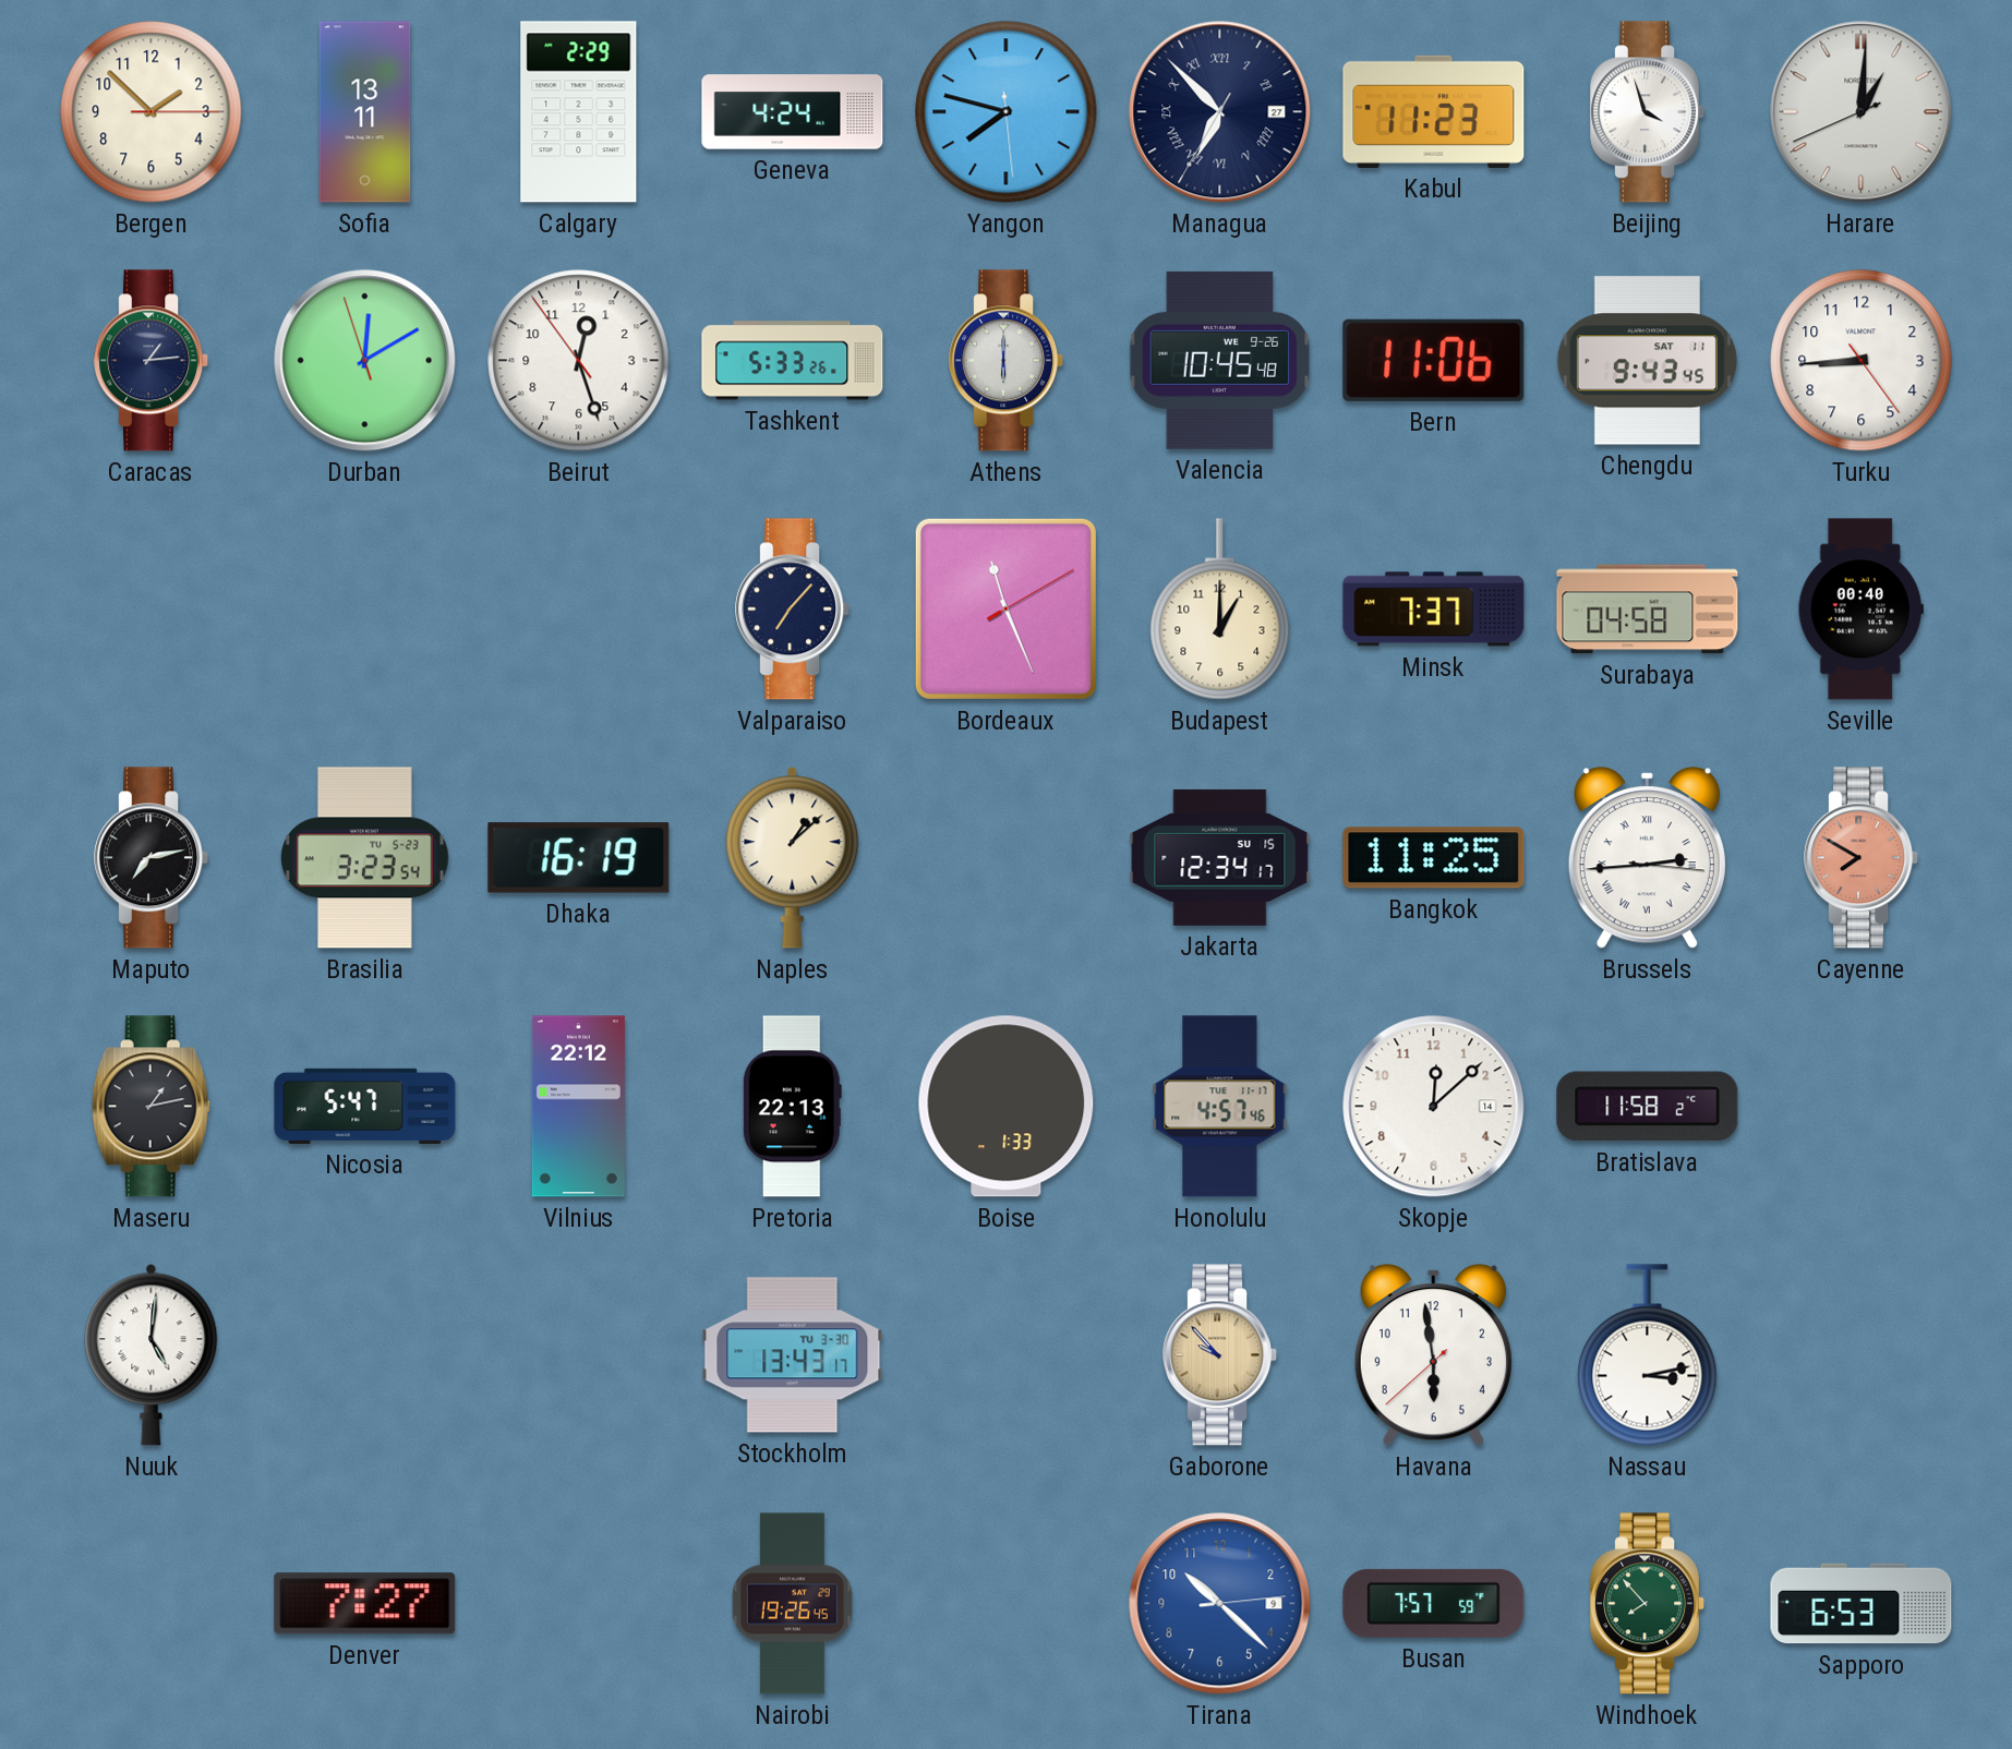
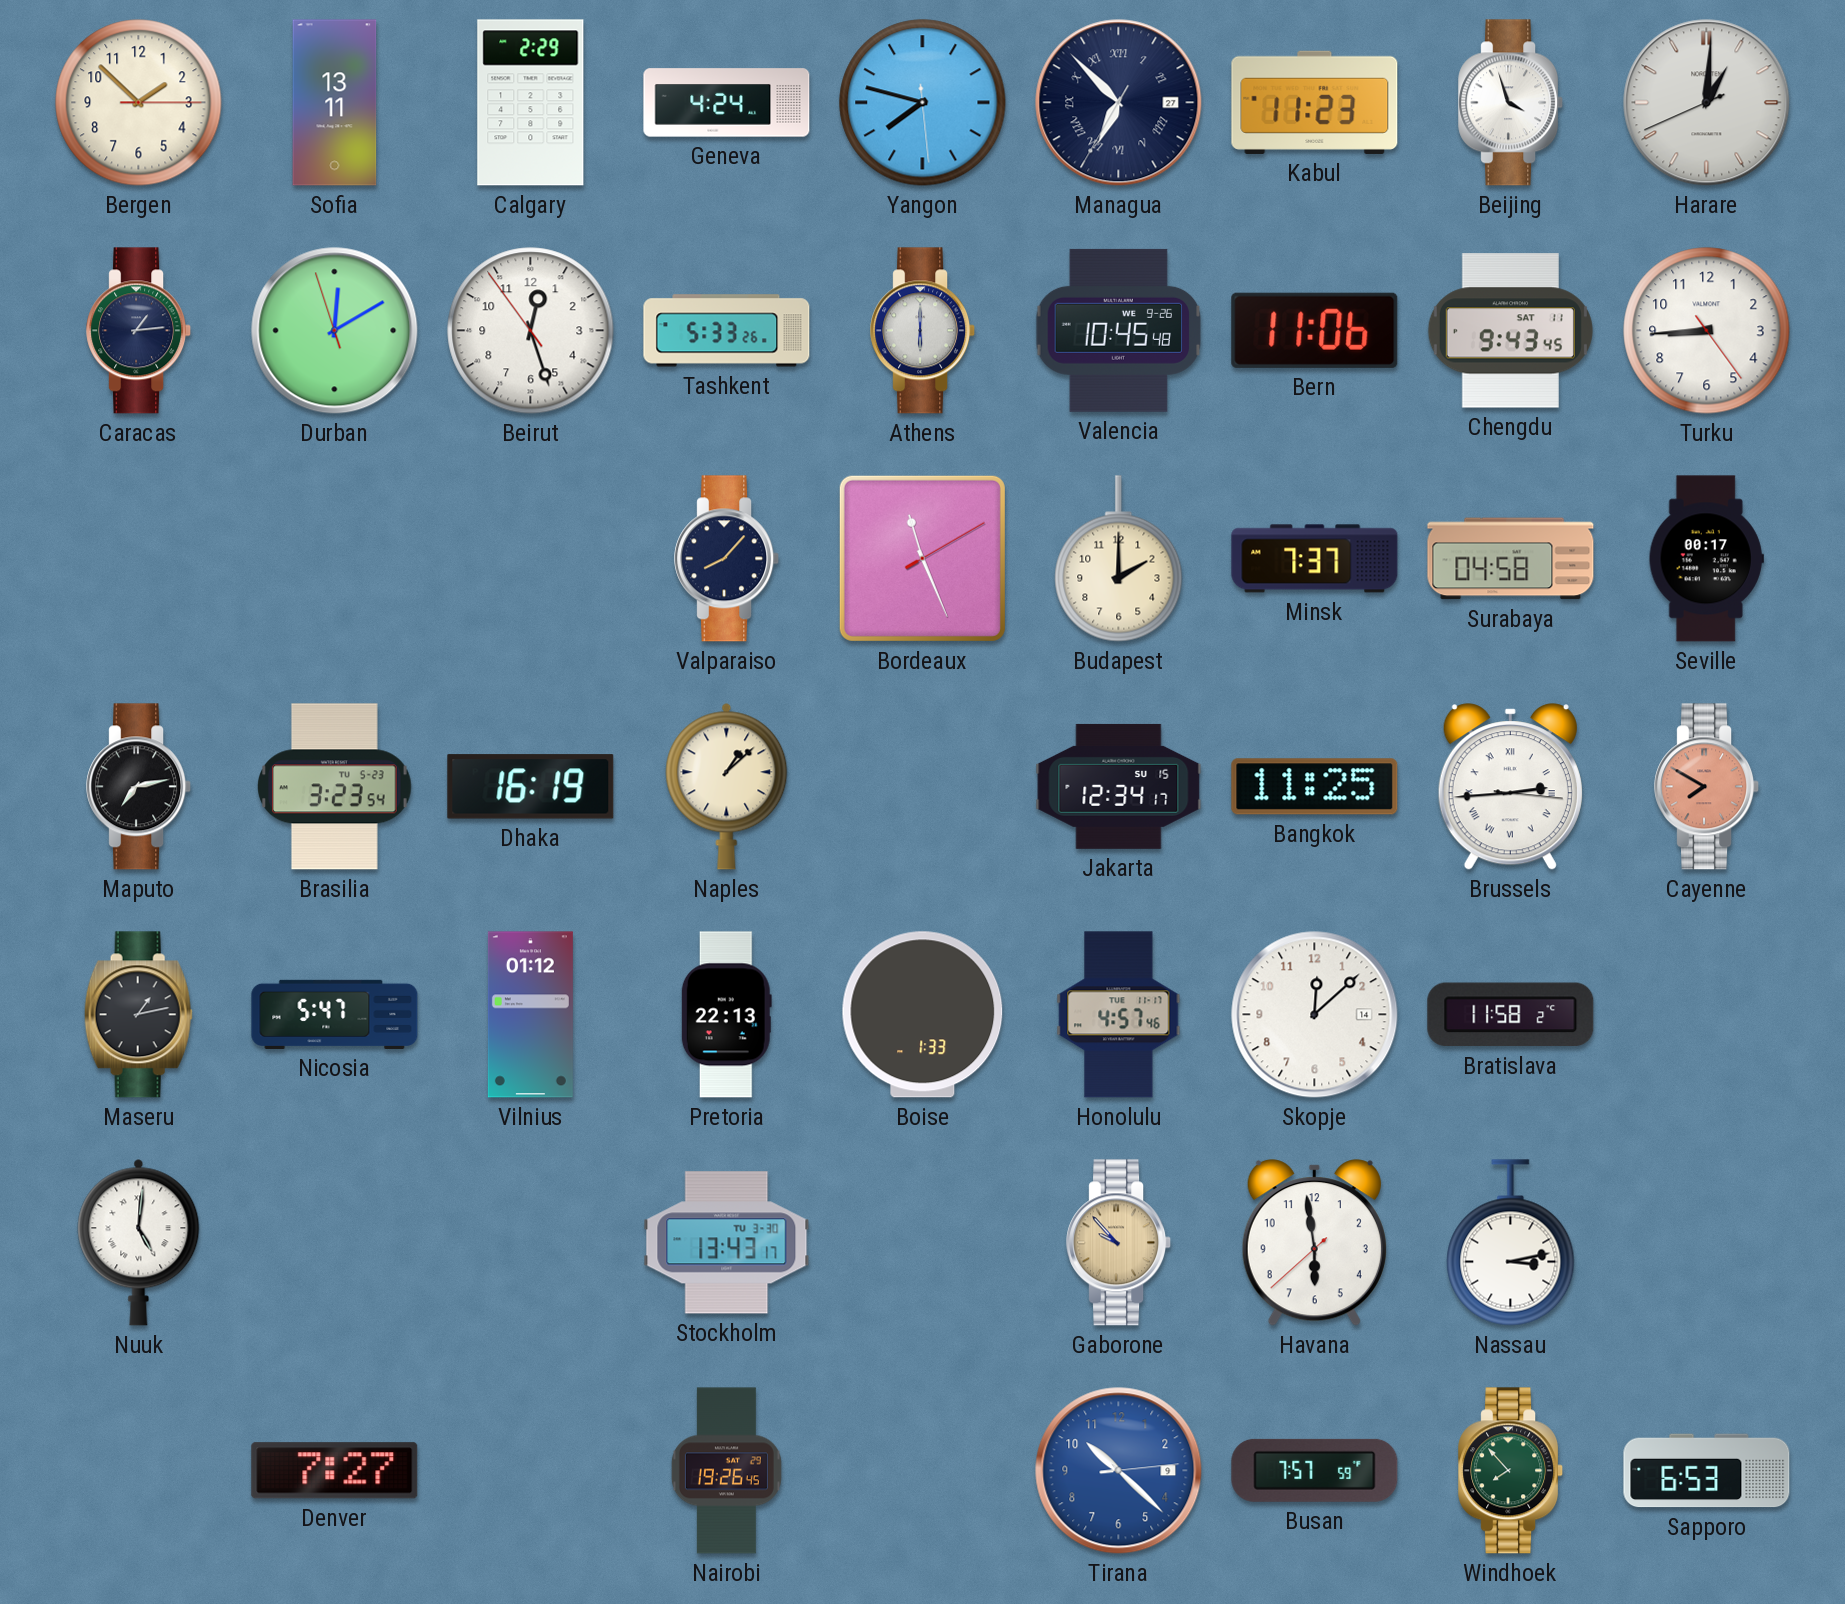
Valparaiso: 7:07 -> 8:07
Budapest: 1:00 -> 2:00
Seville: 00:40 -> 00:17
Vilnius: 22:12 -> 01:12
